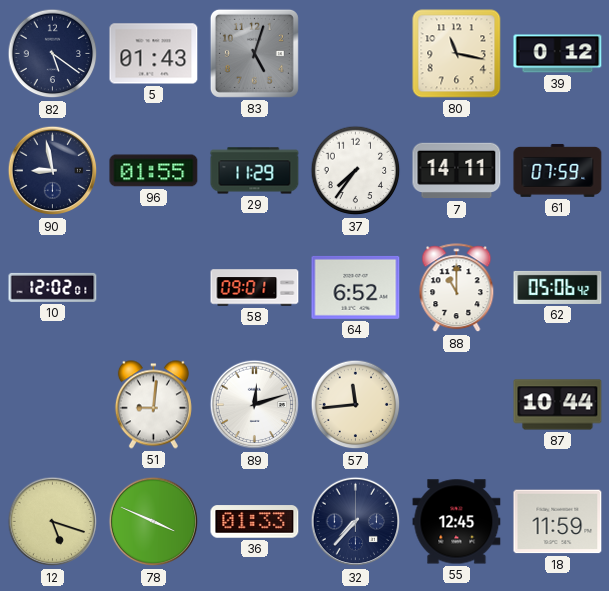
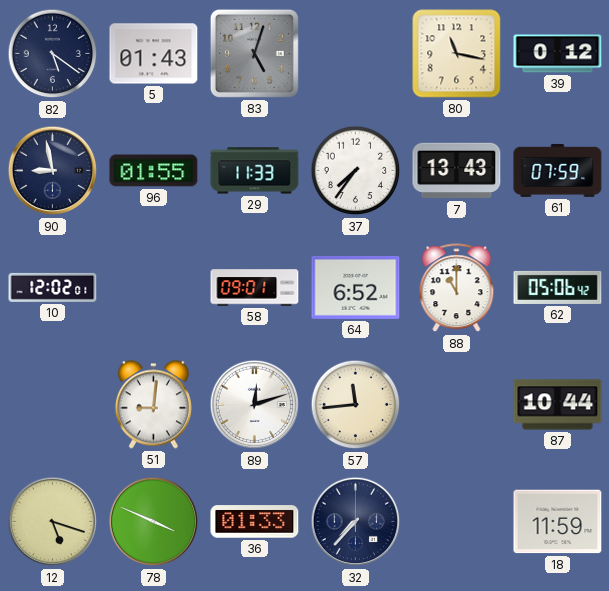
29: 11:29 -> 11:33
7: 14:11 -> 13:43
55: 12:45 -> none
